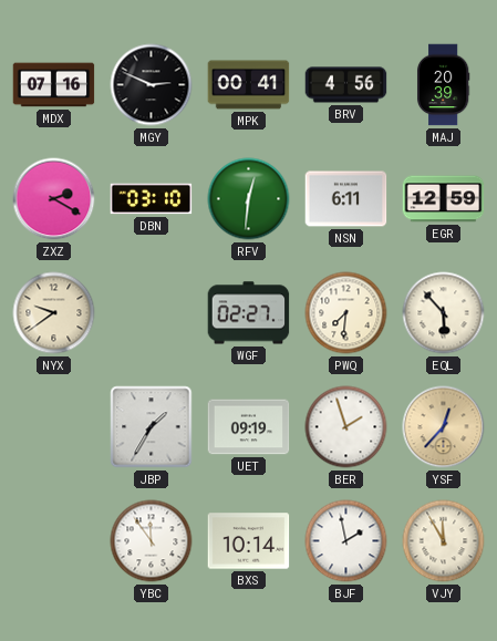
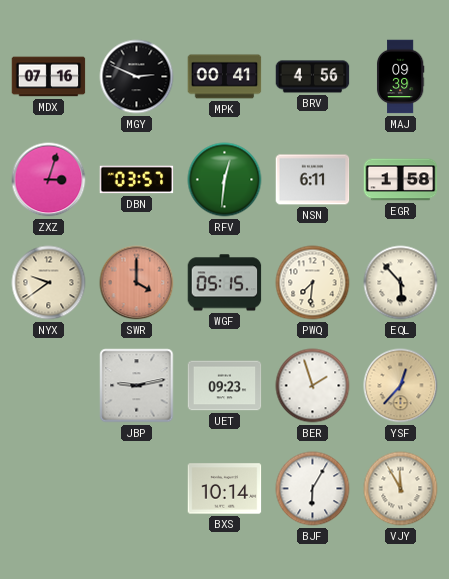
MAJ: 20:39 -> 09:39
ZXZ: 2:20 -> 3:03
DBN: 03:10 -> 03:57
EGR: 12:59 -> 1:58
SWR: none -> 4:00
WGF: 02:27 -> 05:15
JBP: 1:35 -> 9:13
UET: 09:19 -> 09:23
YBC: 11:54 -> none
BJF: 1:58 -> 6:05
